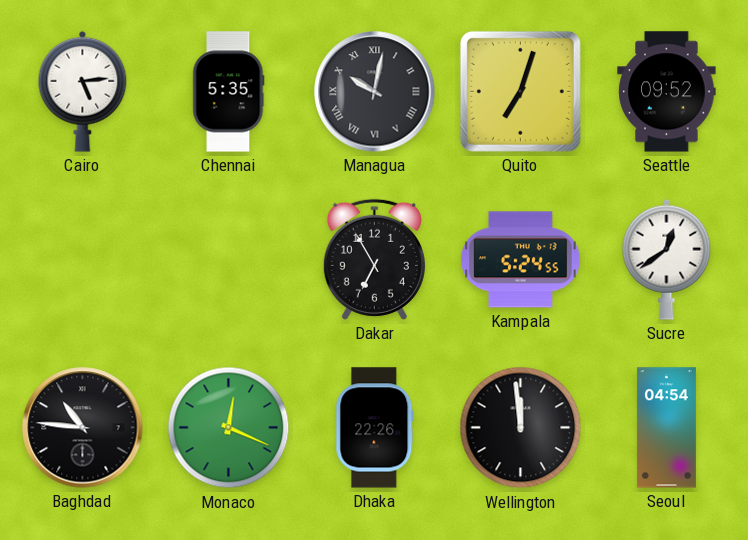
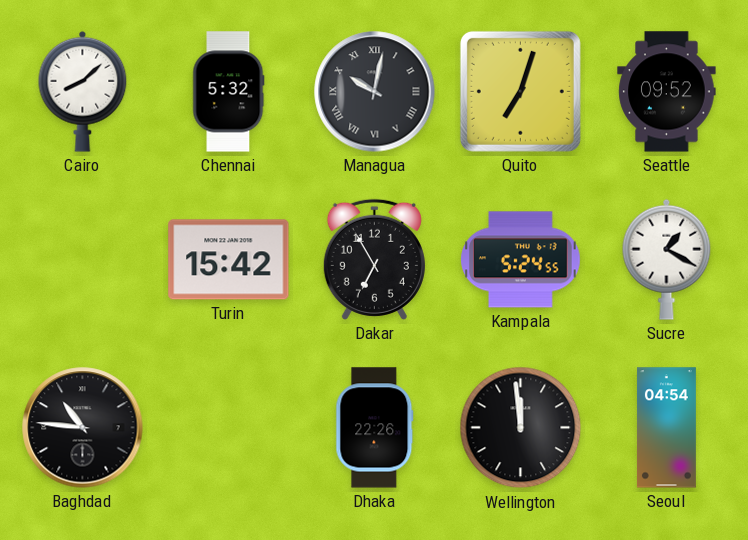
Cairo: 5:14 -> 8:08
Chennai: 5:35 -> 5:32
Turin: none -> 15:42
Sucre: 12:39 -> 1:20
Monaco: 12:19 -> none
